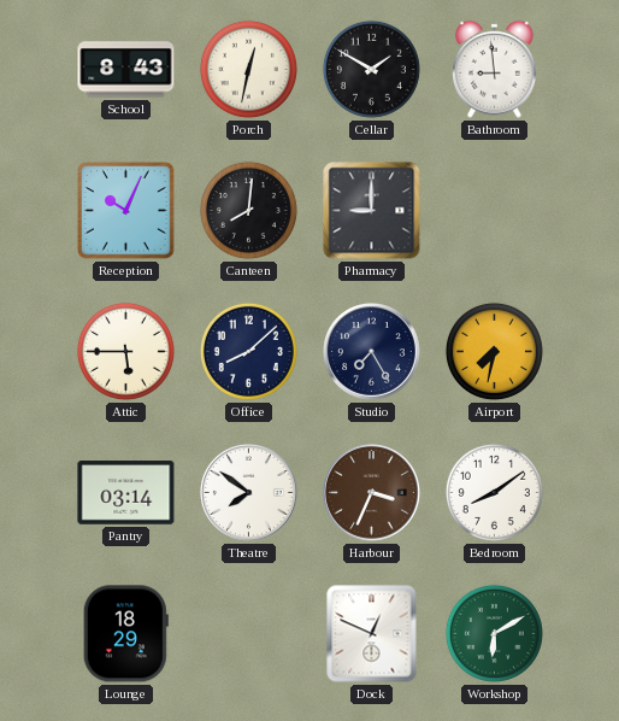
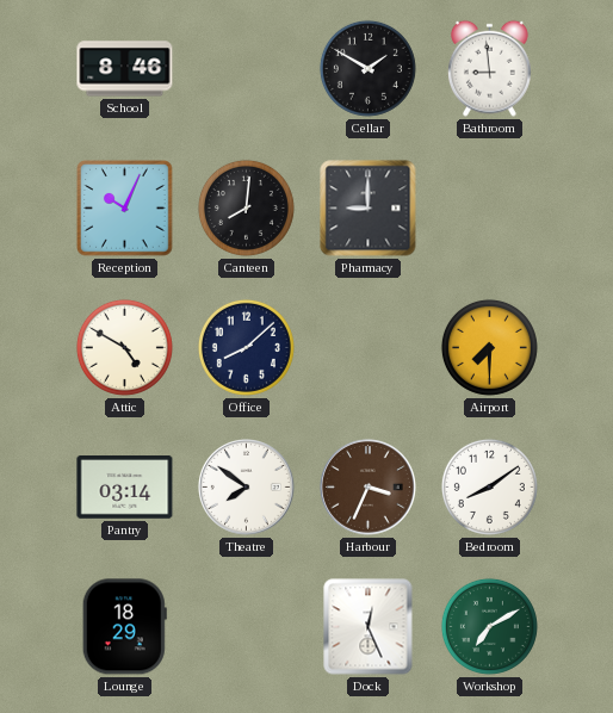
School: 8:43 -> 8:46
Porch: 12:32 -> none
Attic: 5:45 -> 4:50
Studio: 7:25 -> none
Airport: 7:32 -> 7:30
Dock: 12:49 -> 12:26
Workshop: 6:10 -> 7:10
